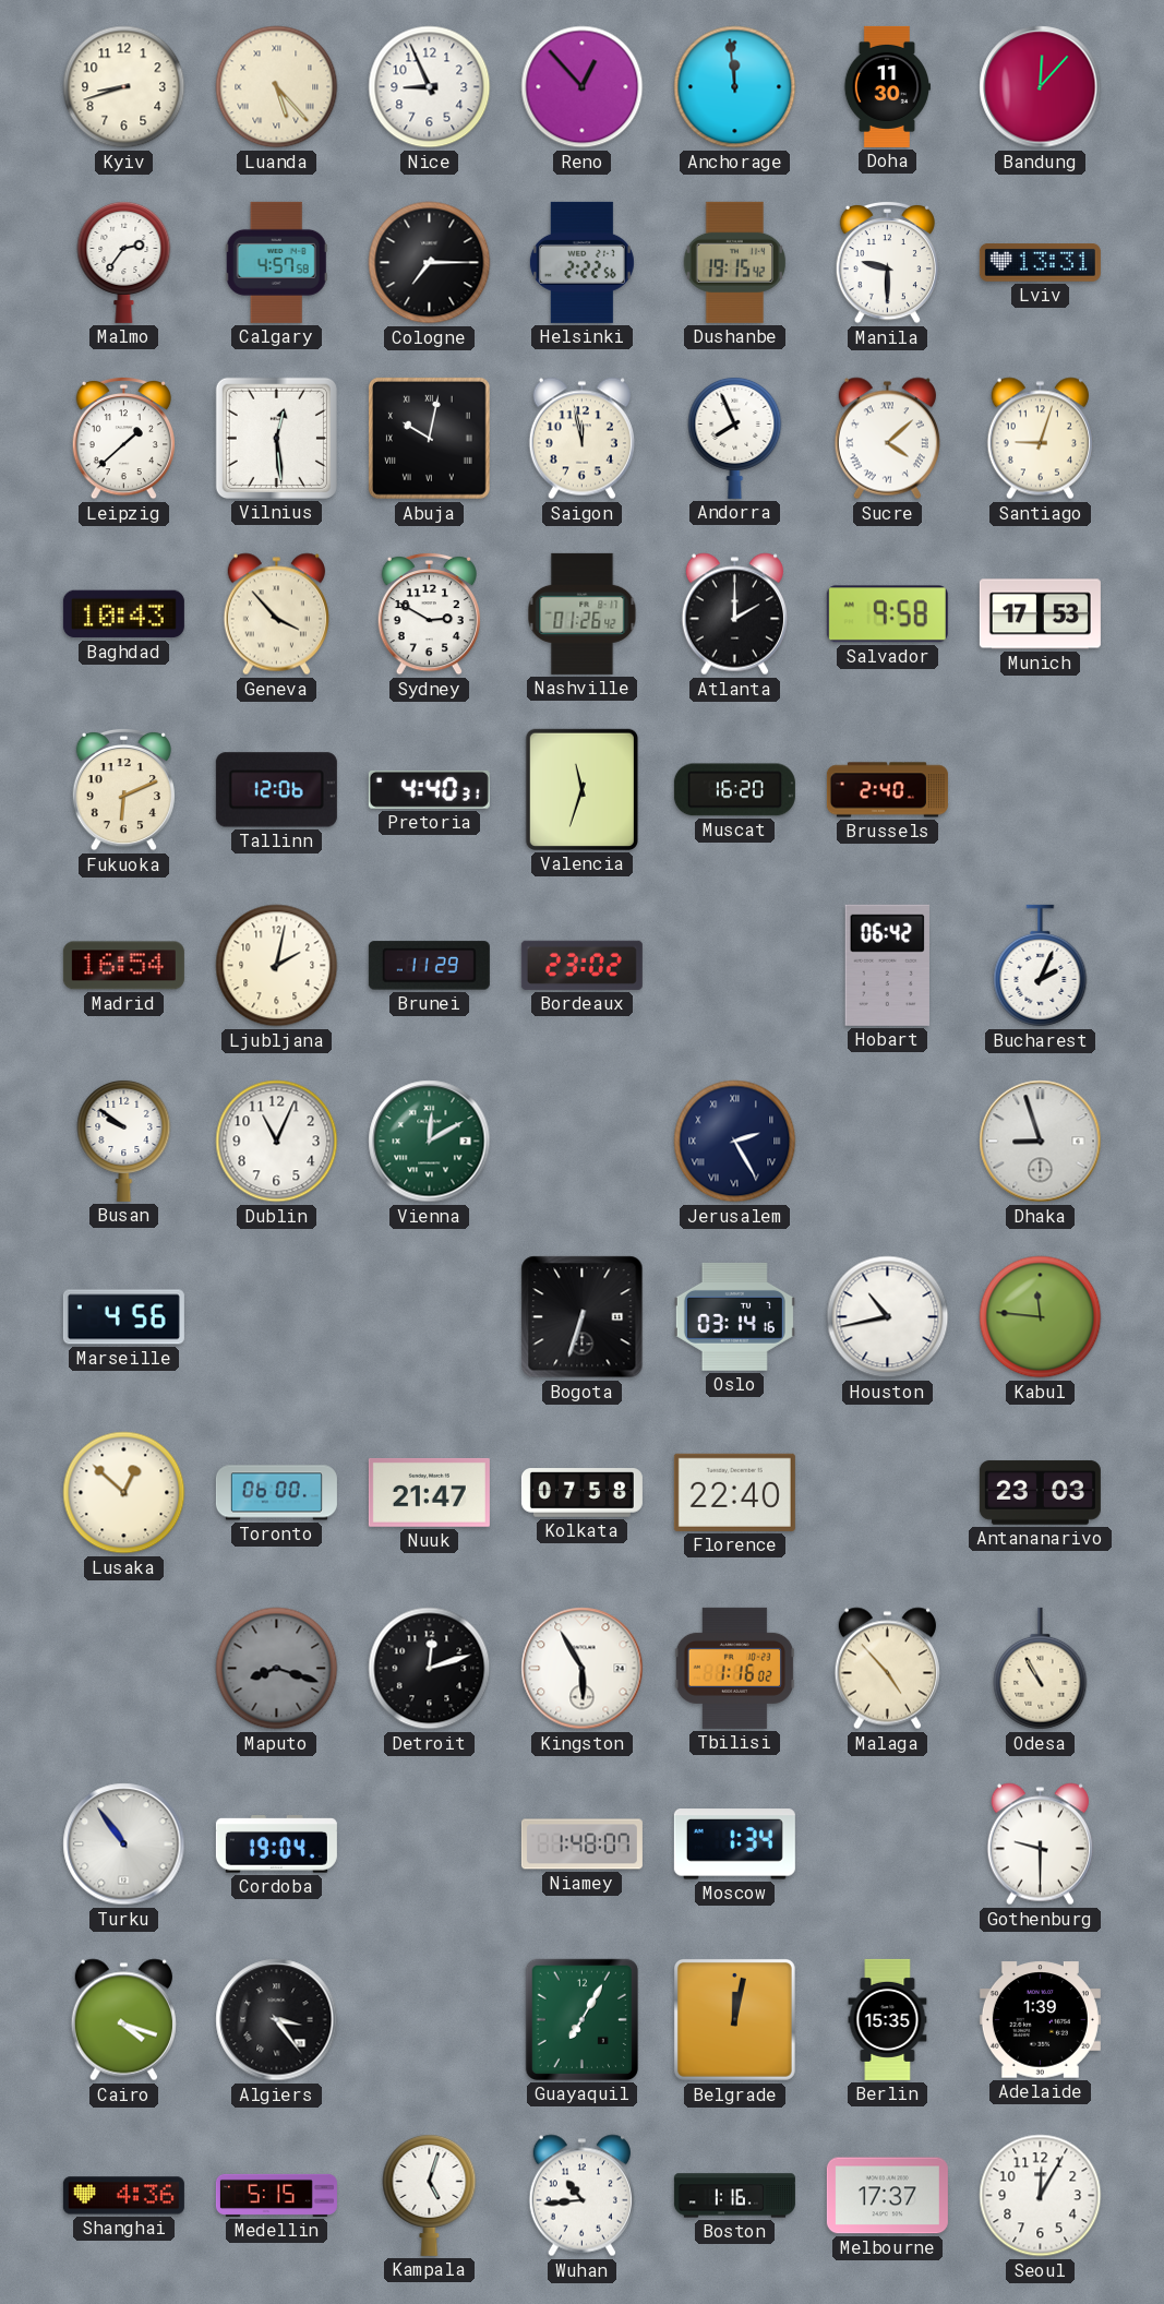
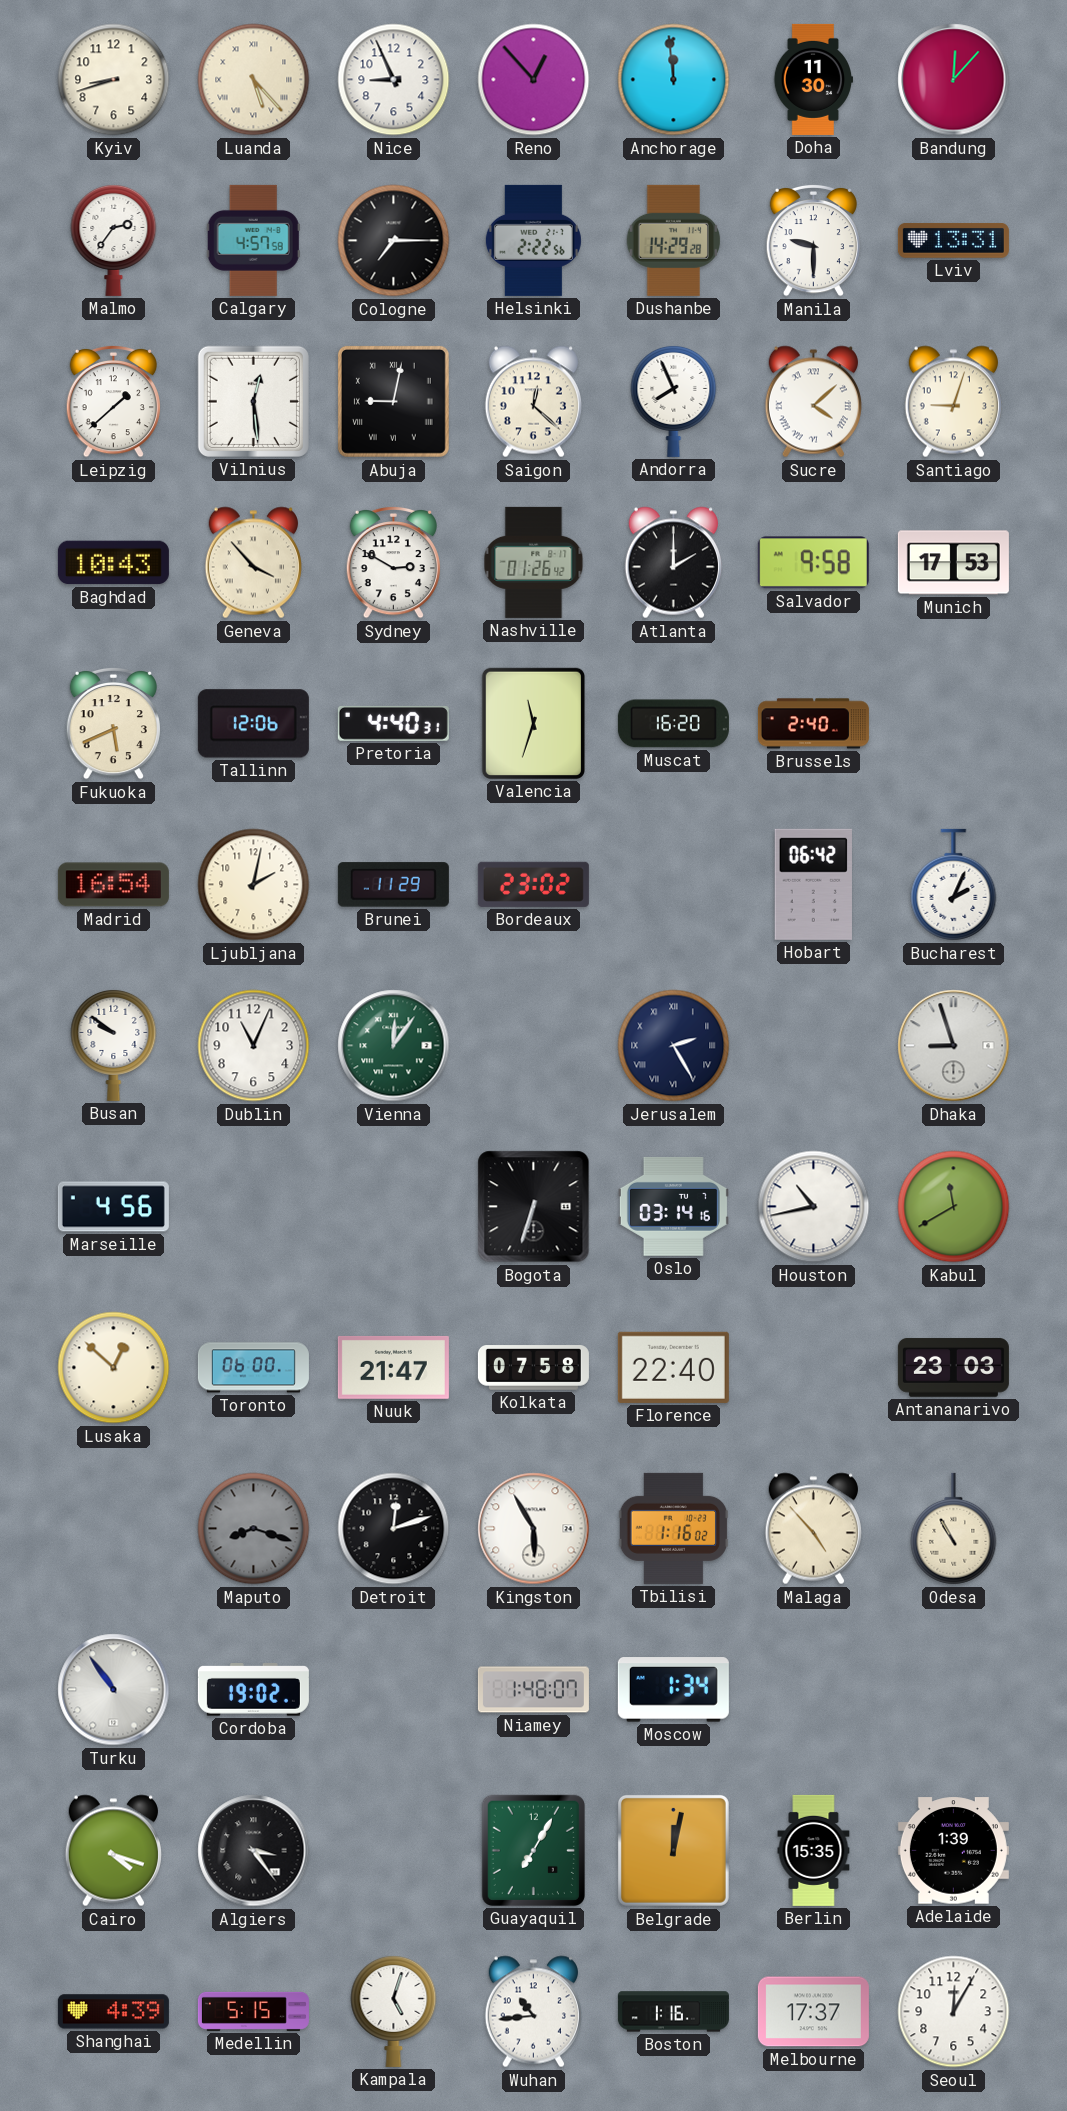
Dushanbe: 19:15 -> 14:29
Abuja: 10:02 -> 9:02
Saigon: 11:58 -> 12:22
Fukuoka: 6:11 -> 5:41
Vienna: 12:10 -> 12:06
Kabul: 11:46 -> 11:40
Cordoba: 19:04 -> 19:02
Gothenburg: 9:30 -> none
Shanghai: 4:36 -> 4:39
